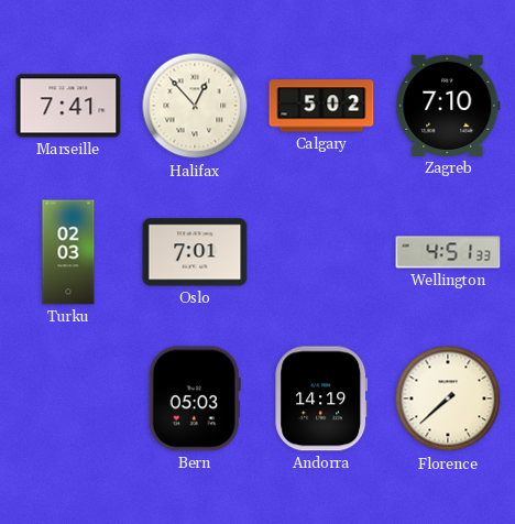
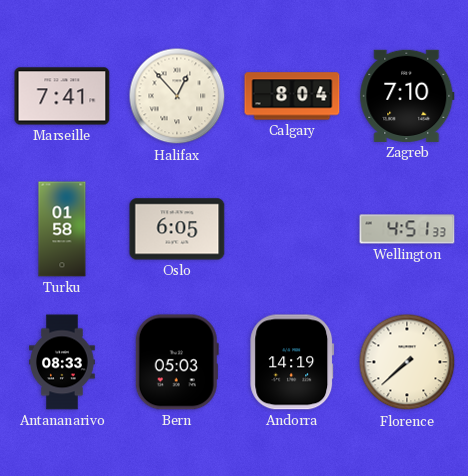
Calgary: 5:02 -> 8:04
Turku: 02:03 -> 01:58
Oslo: 7:01 -> 6:05
Antananarivo: none -> 08:33
